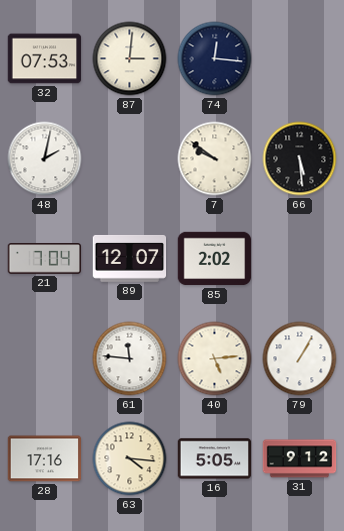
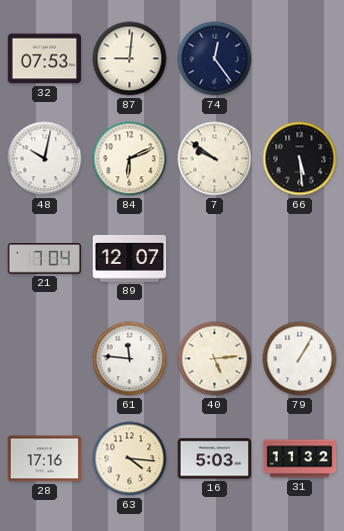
87: 3:01 -> 9:01
74: 12:16 -> 12:24
48: 2:02 -> 10:02
84: none -> 6:11
85: 2:02 -> none
16: 5:05 -> 5:03
31: 9:12 -> 11:32
